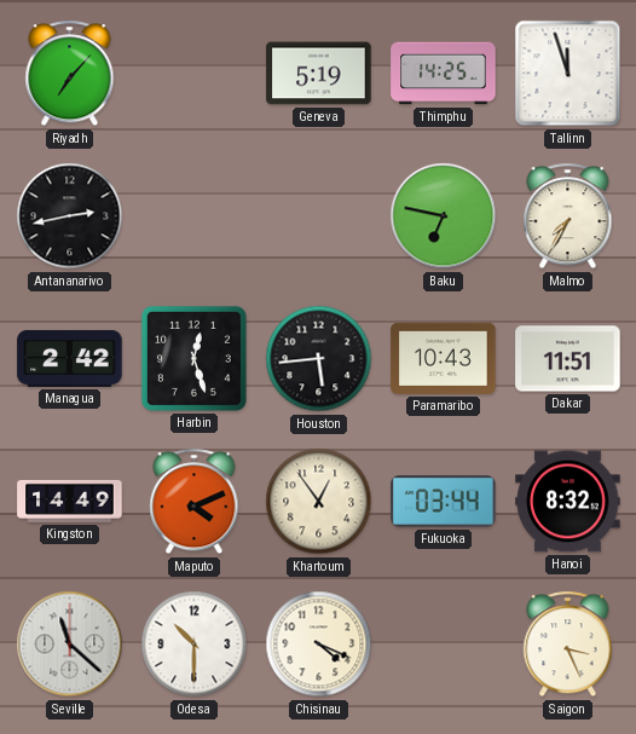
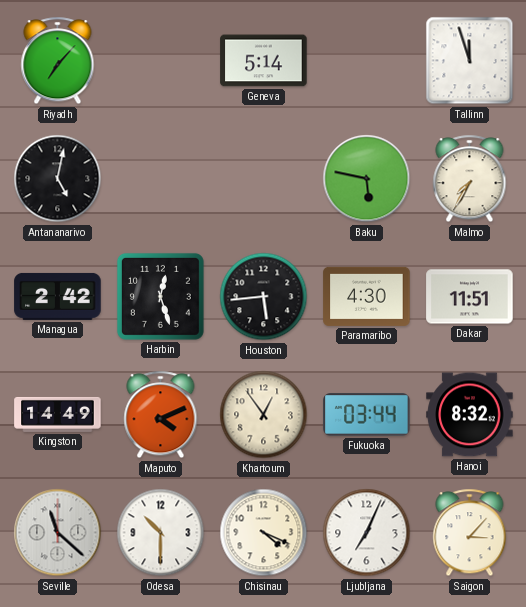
Geneva: 5:19 -> 5:14
Thimphu: 14:25 -> none
Antananarivo: 2:43 -> 5:02
Baku: 6:47 -> 5:47
Paramaribo: 10:43 -> 4:30
Ljubljana: none -> 7:04
Saigon: 3:26 -> 3:07
